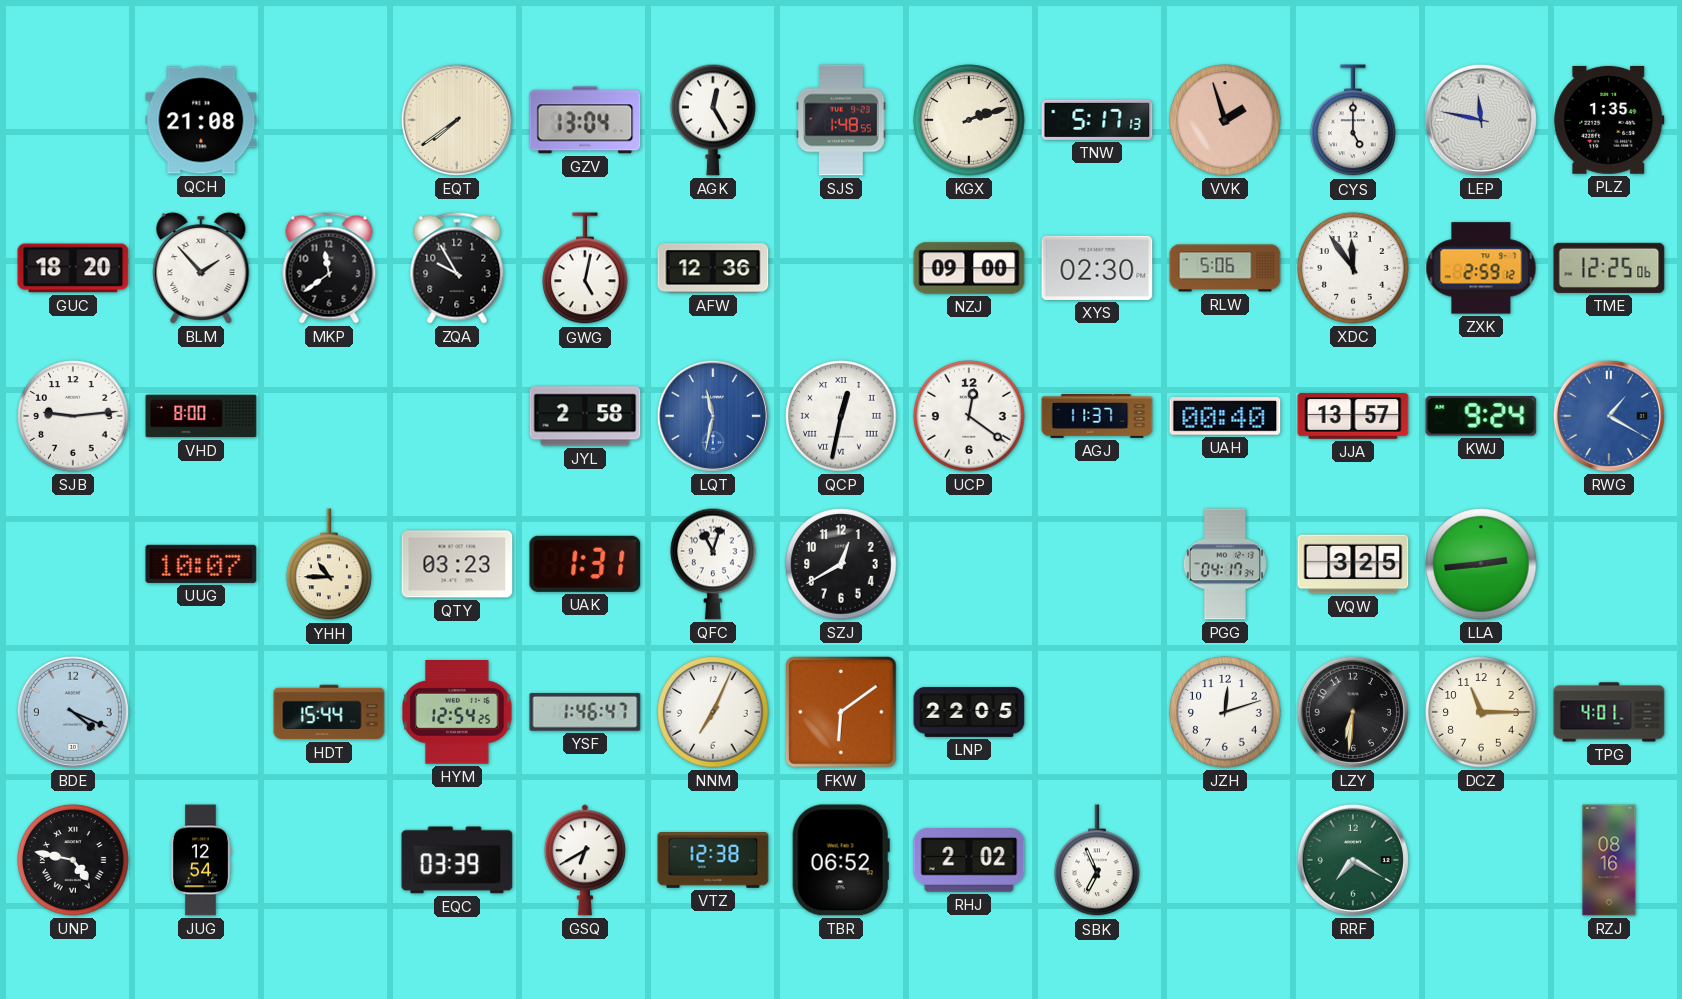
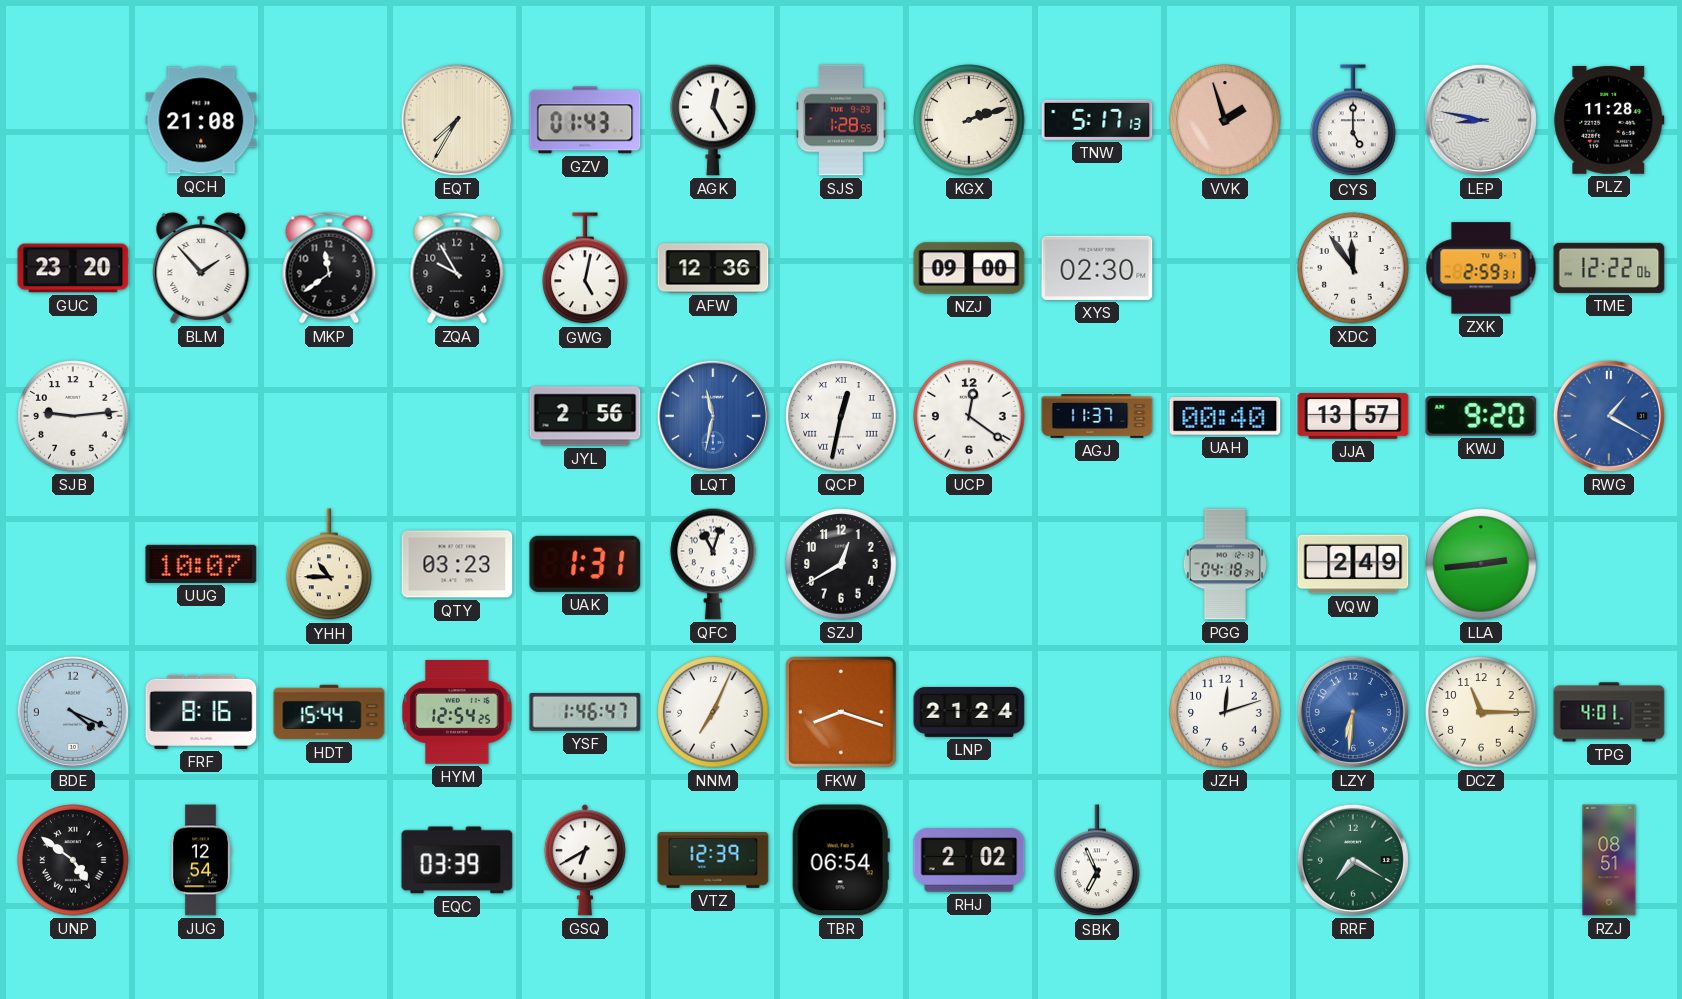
EQT: 7:39 -> 7:35
GZV: 13:04 -> 01:43
SJS: 1:48 -> 1:28
LEP: 11:47 -> 8:47
PLZ: 1:35 -> 11:28
GUC: 18:20 -> 23:20
RLW: 5:06 -> none
ZXK: 2:59:12 -> 2:59:31
TME: 12:25 -> 12:22
VHD: 8:00 -> none
JYL: 2:58 -> 2:56
KWJ: 9:24 -> 9:20
PGG: 04:17 -> 04:18
VQW: 3:25 -> 2:49
FRF: none -> 8:16
FKW: 6:09 -> 8:18
LNP: 22:05 -> 21:24
LZY dial: black -> blue
UNP: 4:47 -> 4:51
VTZ: 12:38 -> 12:39
TBR: 06:52 -> 06:54
RZJ: 08:16 -> 08:51
